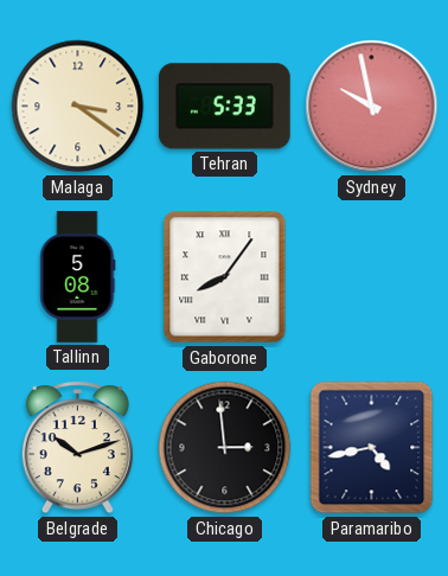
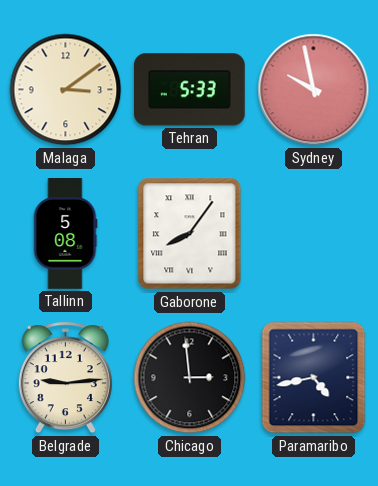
Malaga: 3:21 -> 3:09
Belgrade: 10:12 -> 9:14
